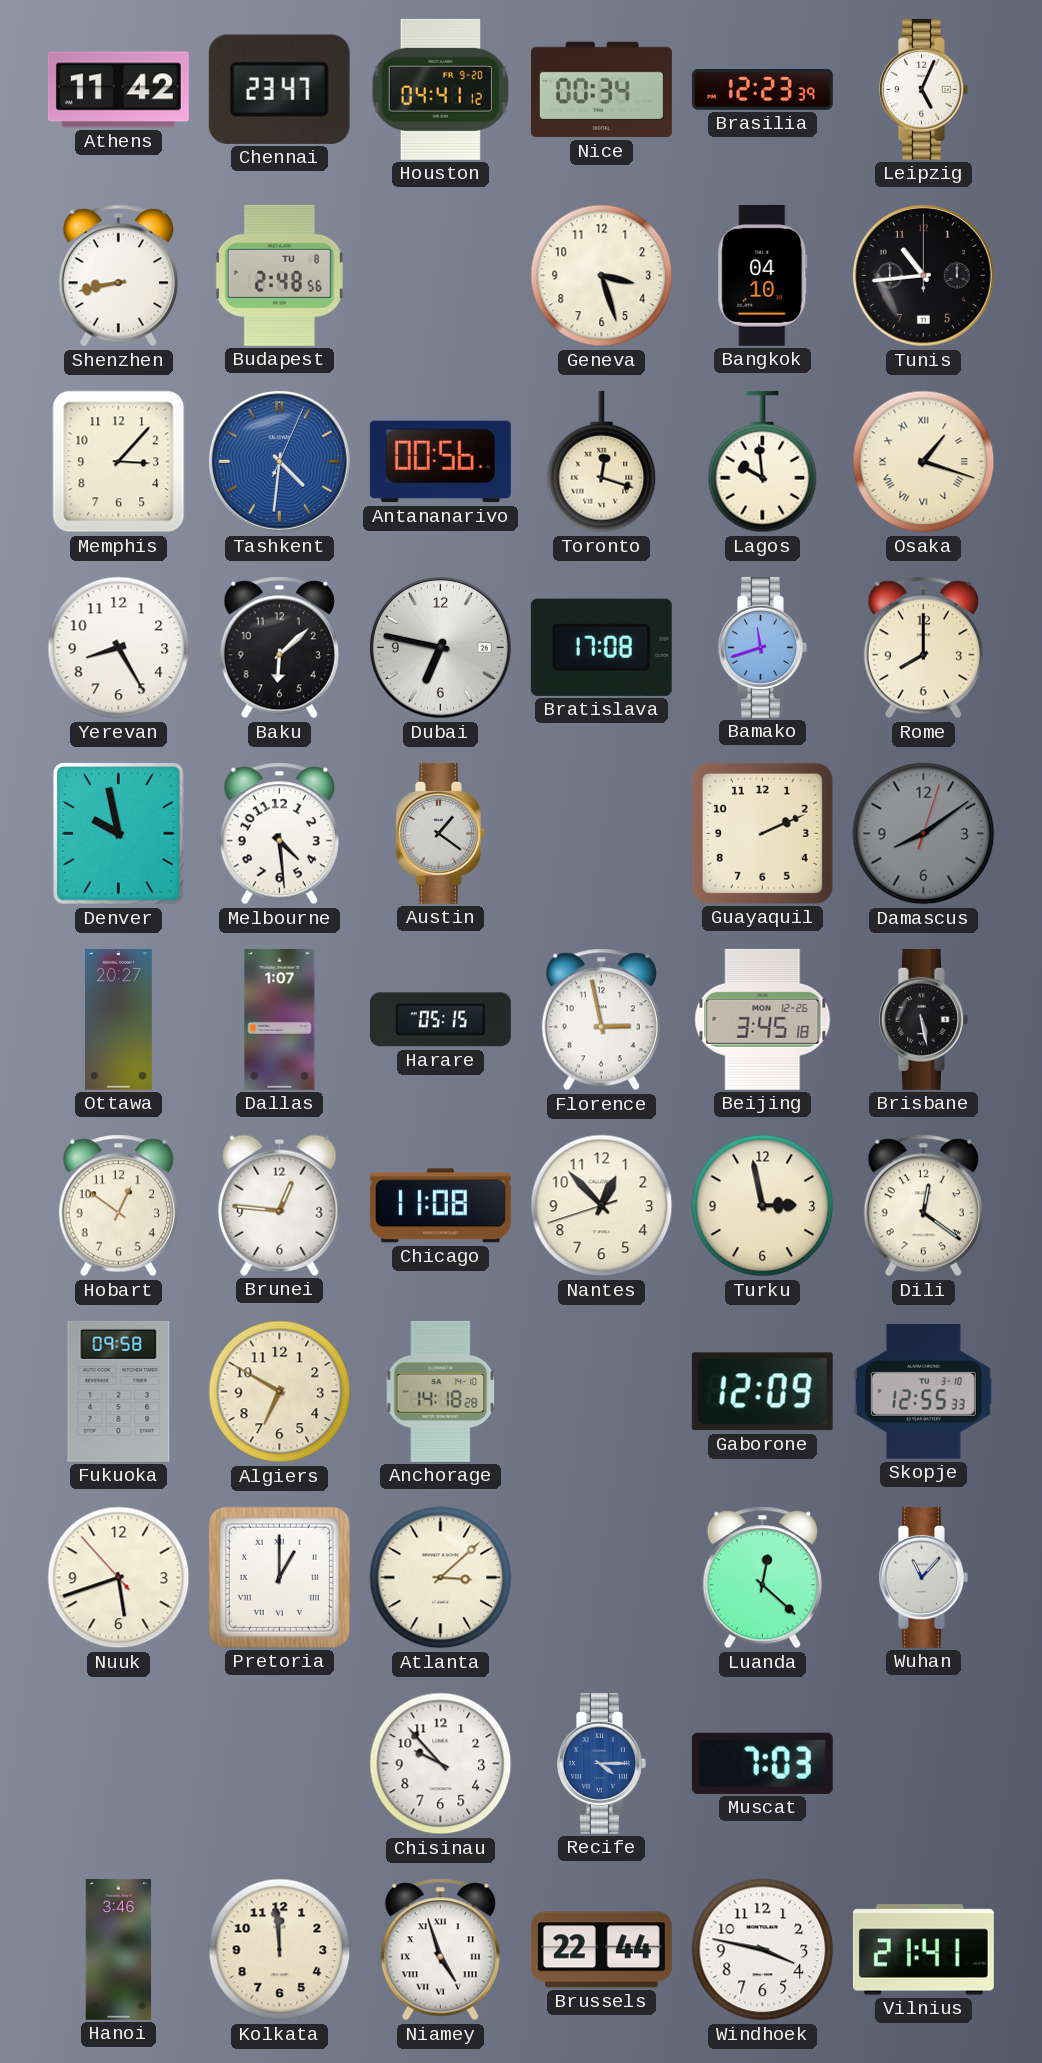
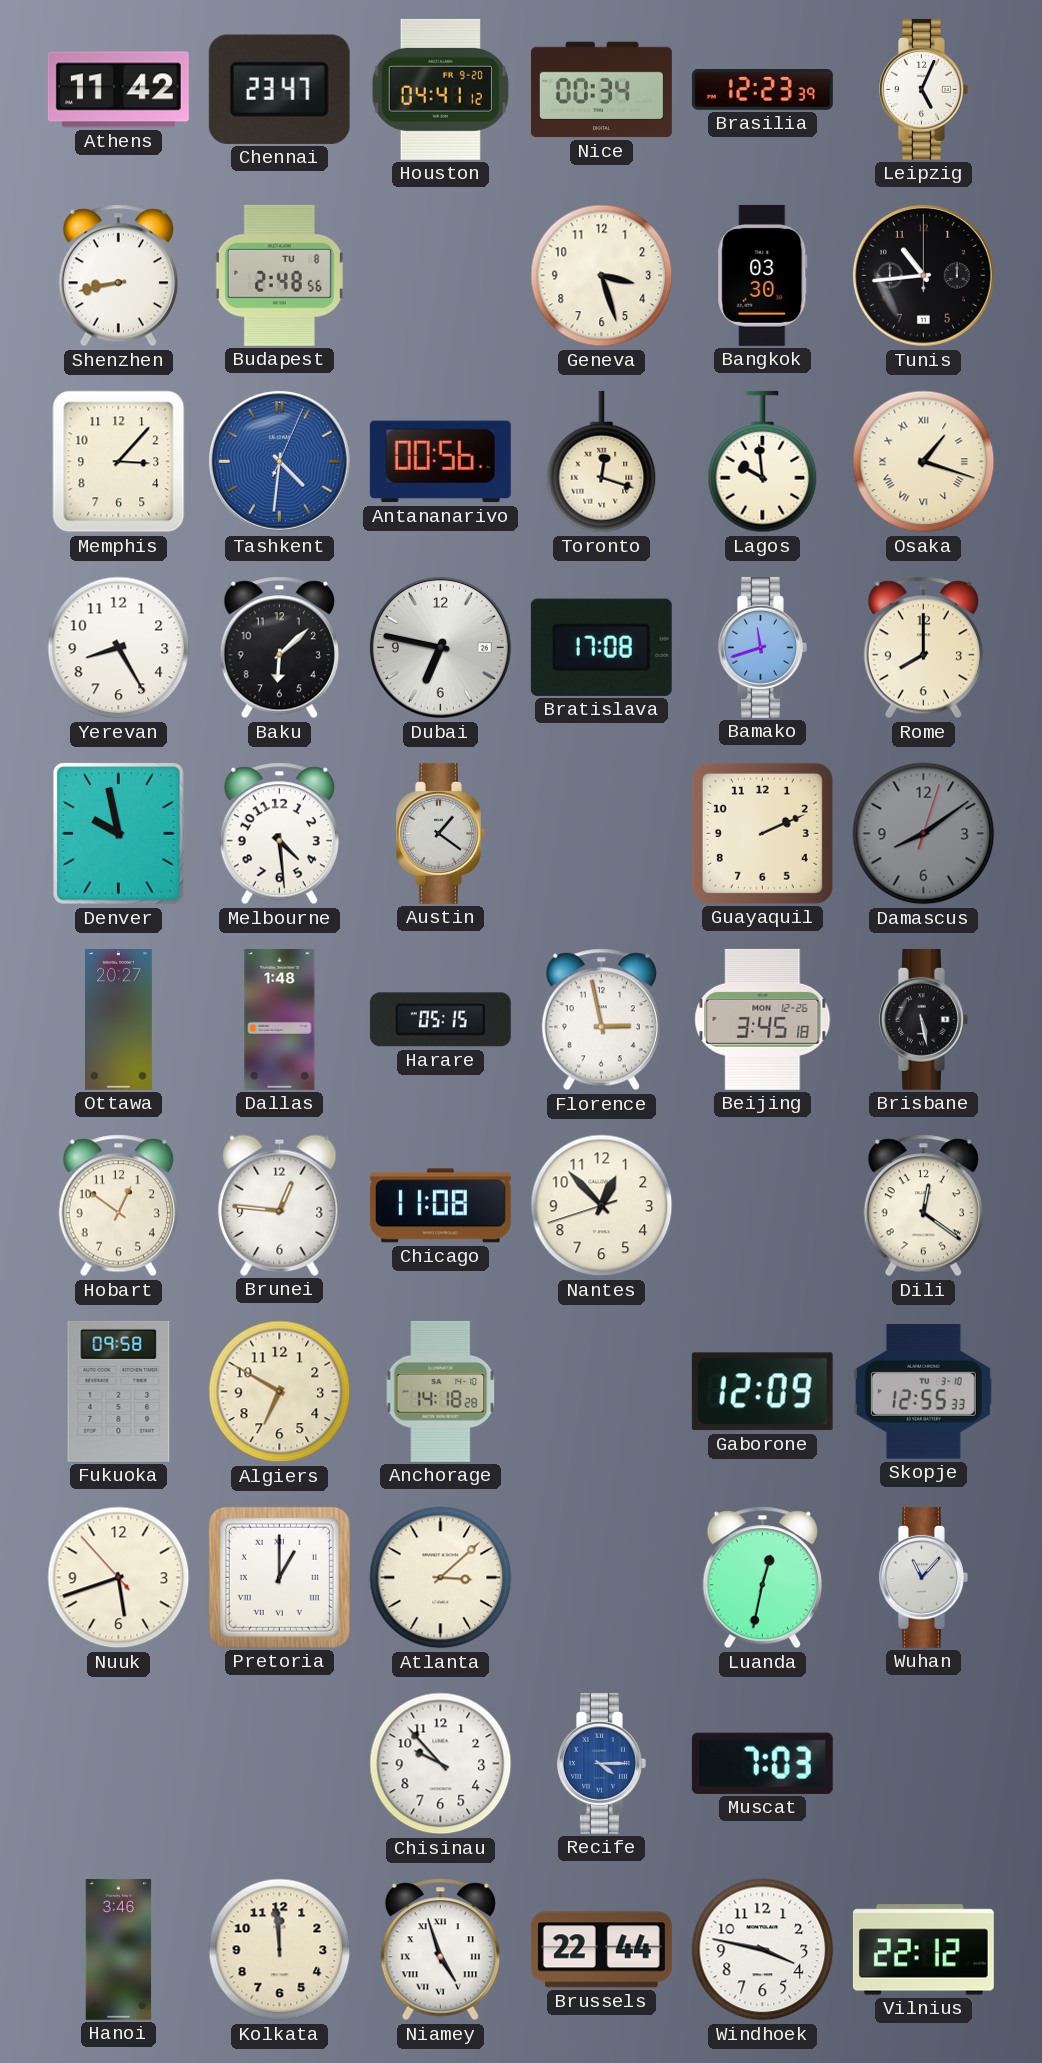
Bangkok: 04:10 -> 03:30
Dallas: 1:07 -> 1:48
Turku: 2:58 -> none
Luanda: 12:22 -> 12:32
Vilnius: 21:41 -> 22:12
